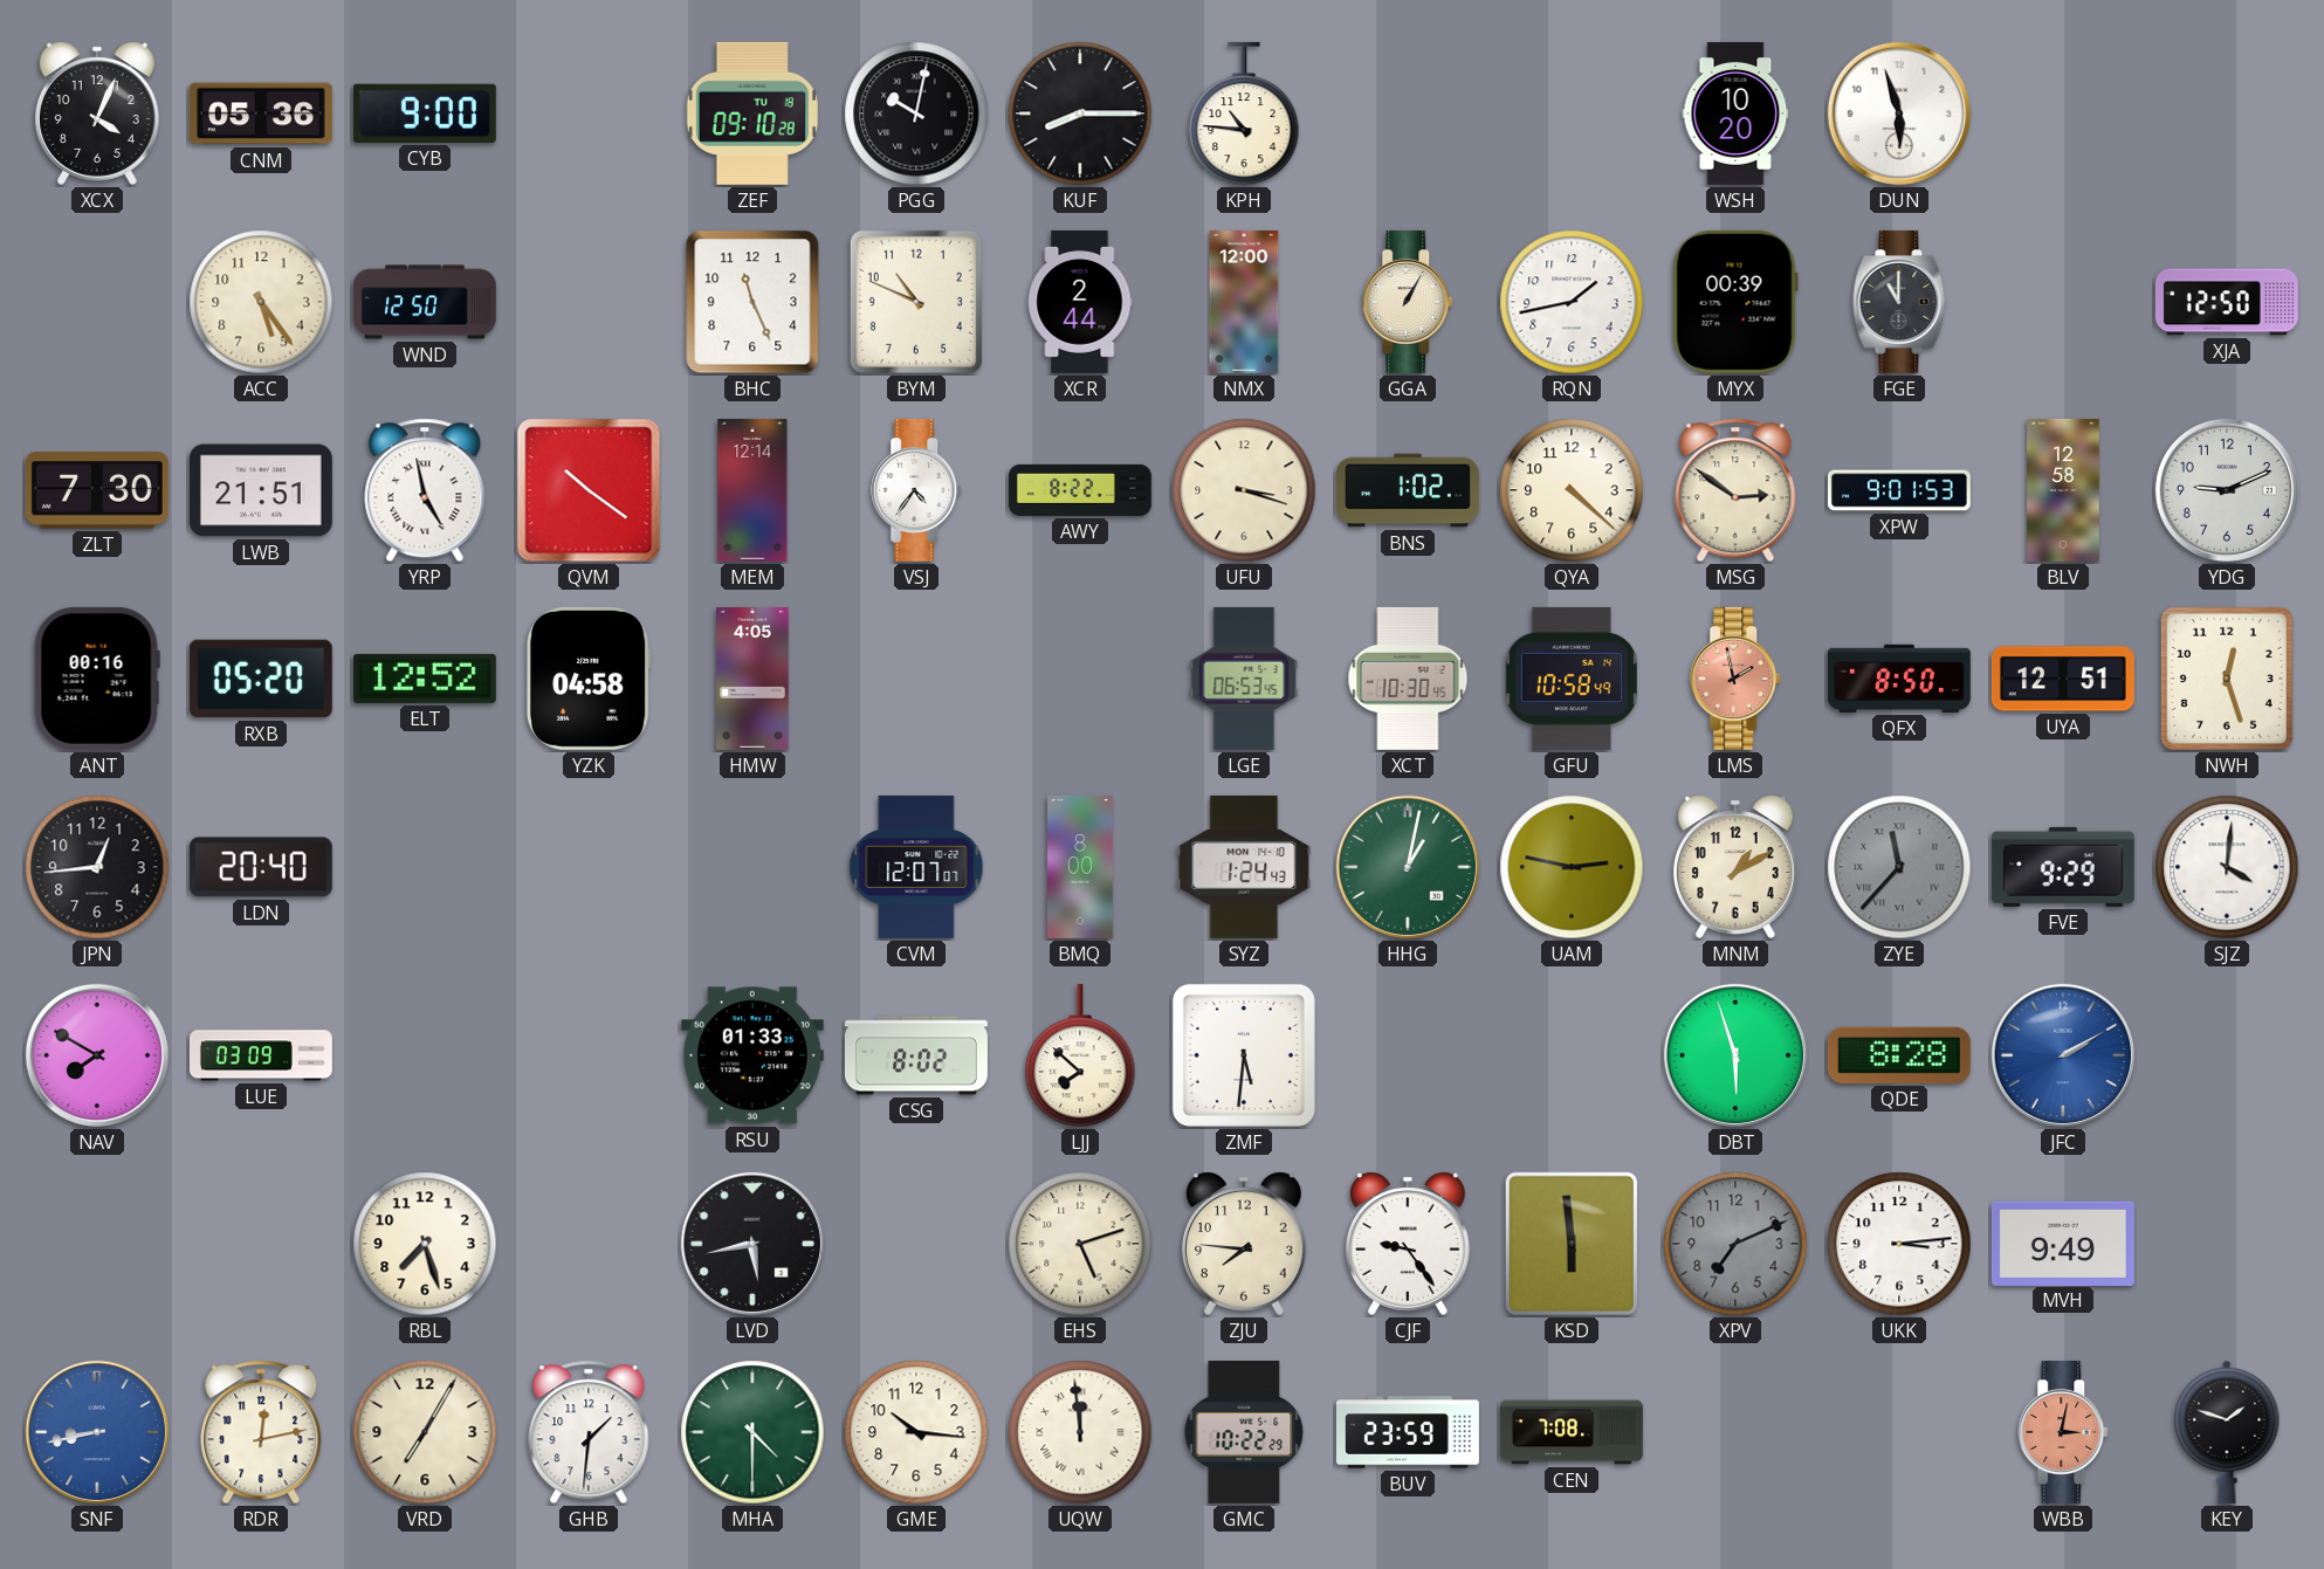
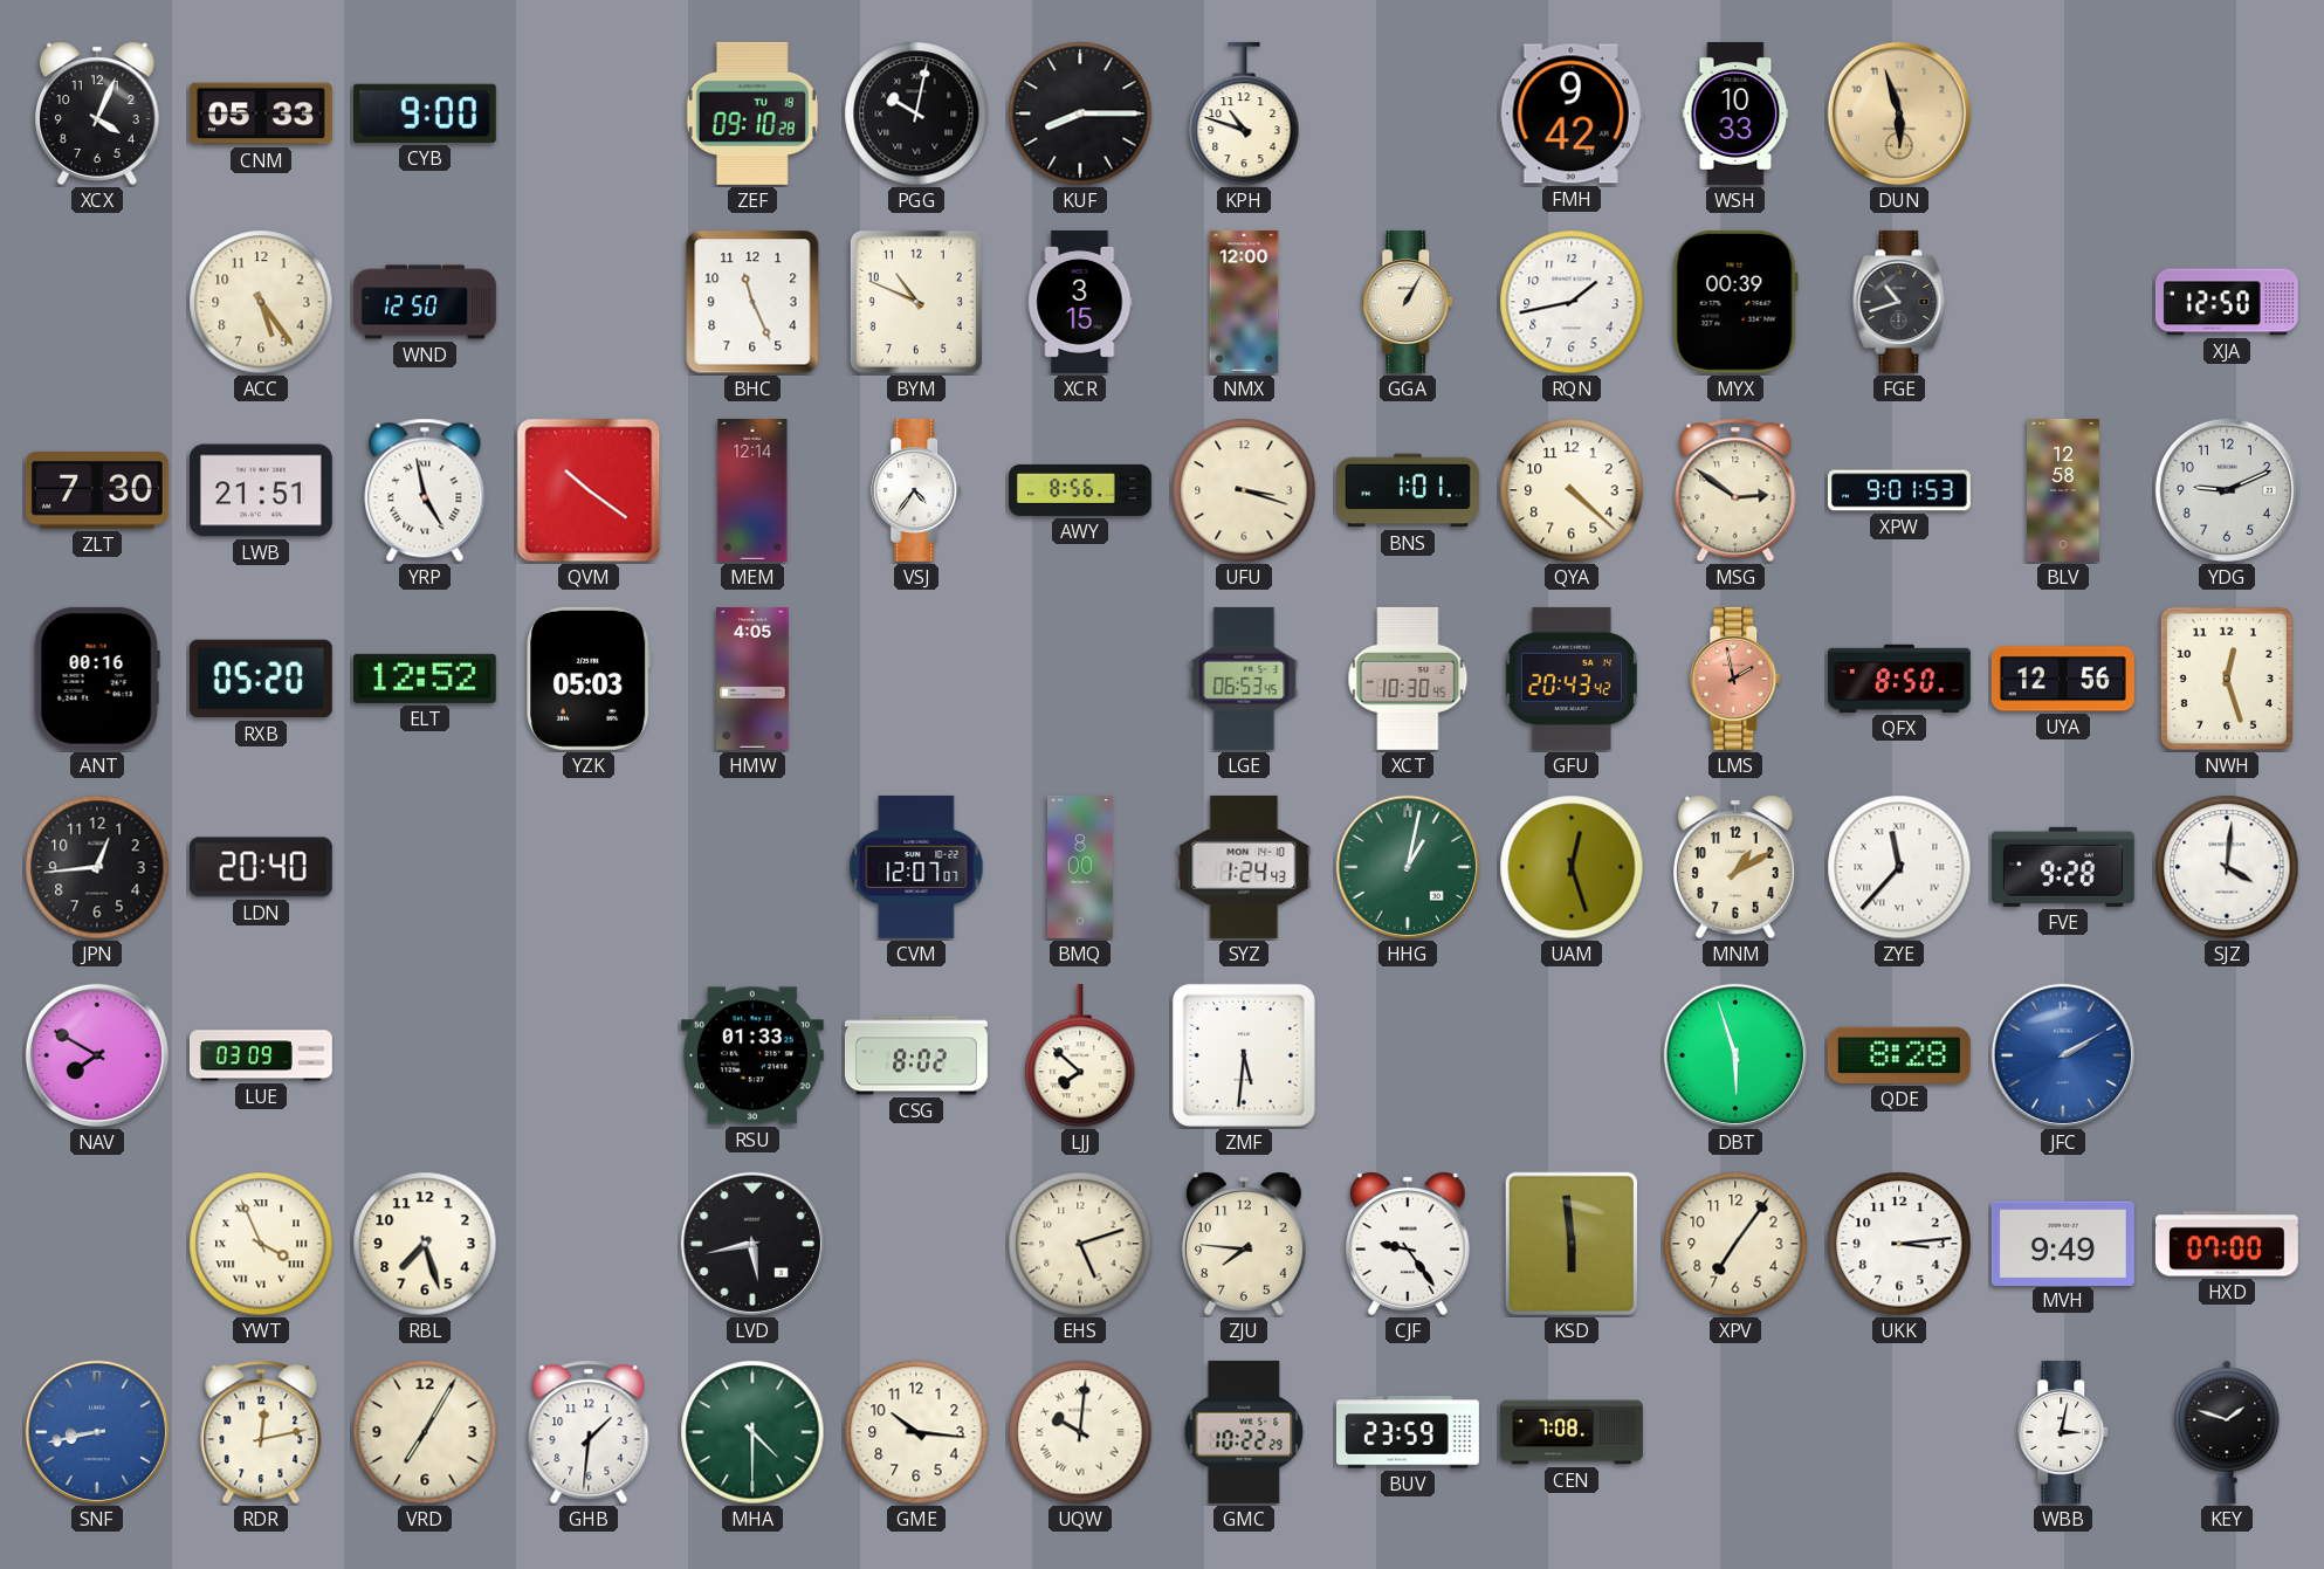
CNM: 05:36 -> 05:33
KPH: 10:46 -> 10:48
FMH: none -> 9:42
WSH: 10:20 -> 10:33
DUN dial: white -> champagne
XCR: 2:44 -> 3:15
FGE: 11:00 -> 10:42
AWY: 8:22 -> 8:56
BNS: 1:02 -> 1:01
YZK: 04:58 -> 05:03
GFU: 10:58 -> 20:43
UYA: 12:51 -> 12:56
UAM: 2:47 -> 12:27
ZYE dial: grey -> white
FVE: 9:29 -> 9:28
YWT: none -> 3:56
XPV: 7:11 -> 7:06
XPV dial: grey -> cream
HXD: none -> 07:00
UQW: 11:59 -> 10:01
WBB dial: salmon -> white
